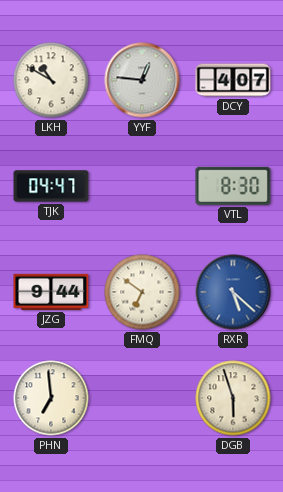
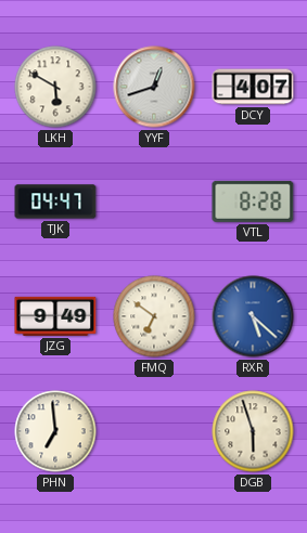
LKH: 10:50 -> 5:50
YYF: 12:46 -> 12:42
VTL: 8:30 -> 8:28
JZG: 9:44 -> 9:49
